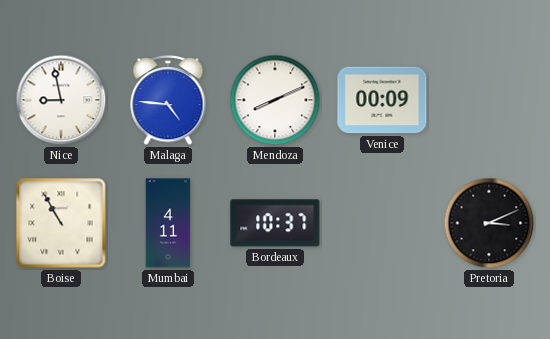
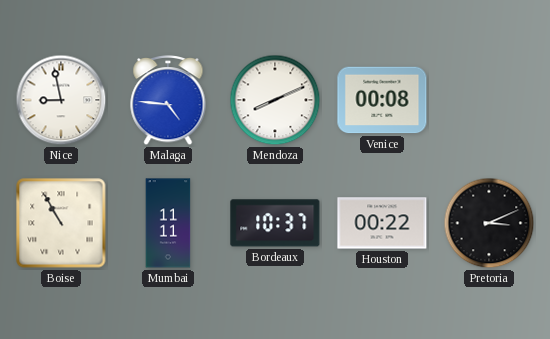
Venice: 00:09 -> 00:08
Mumbai: 4:11 -> 11:11
Houston: none -> 00:22
